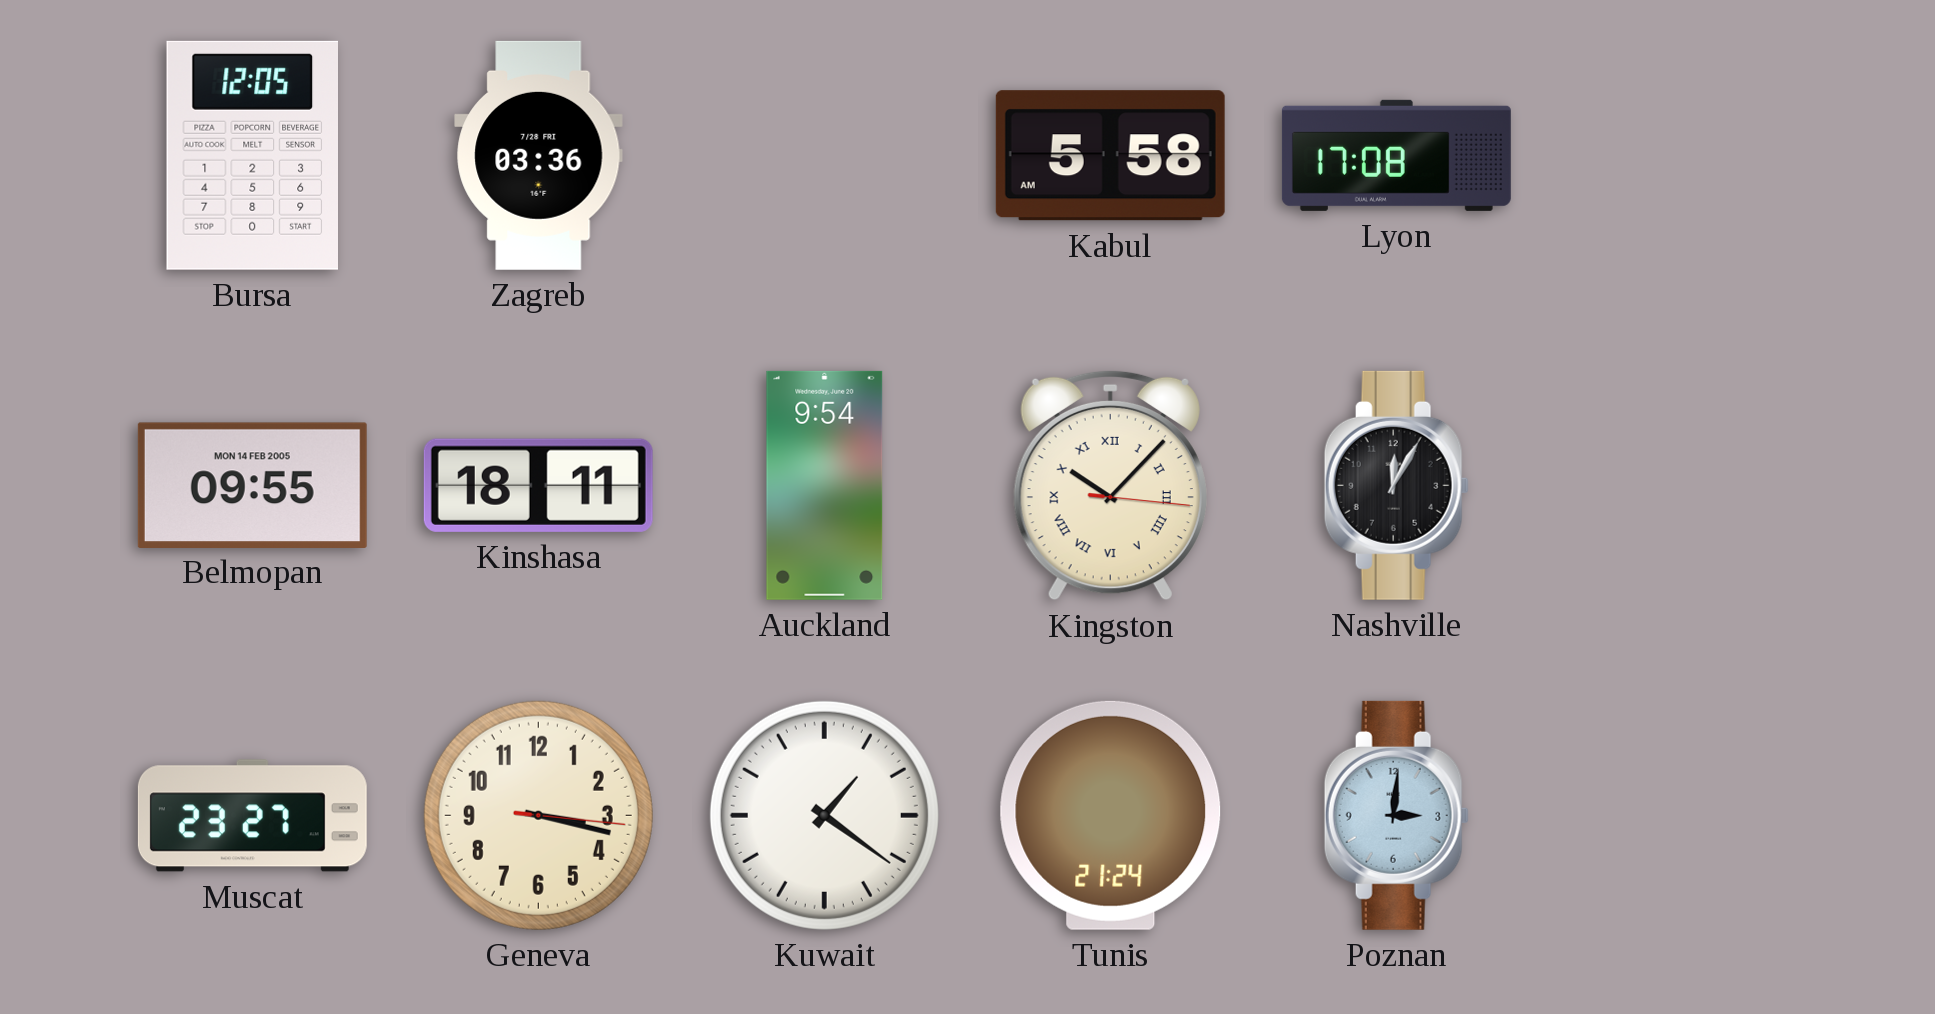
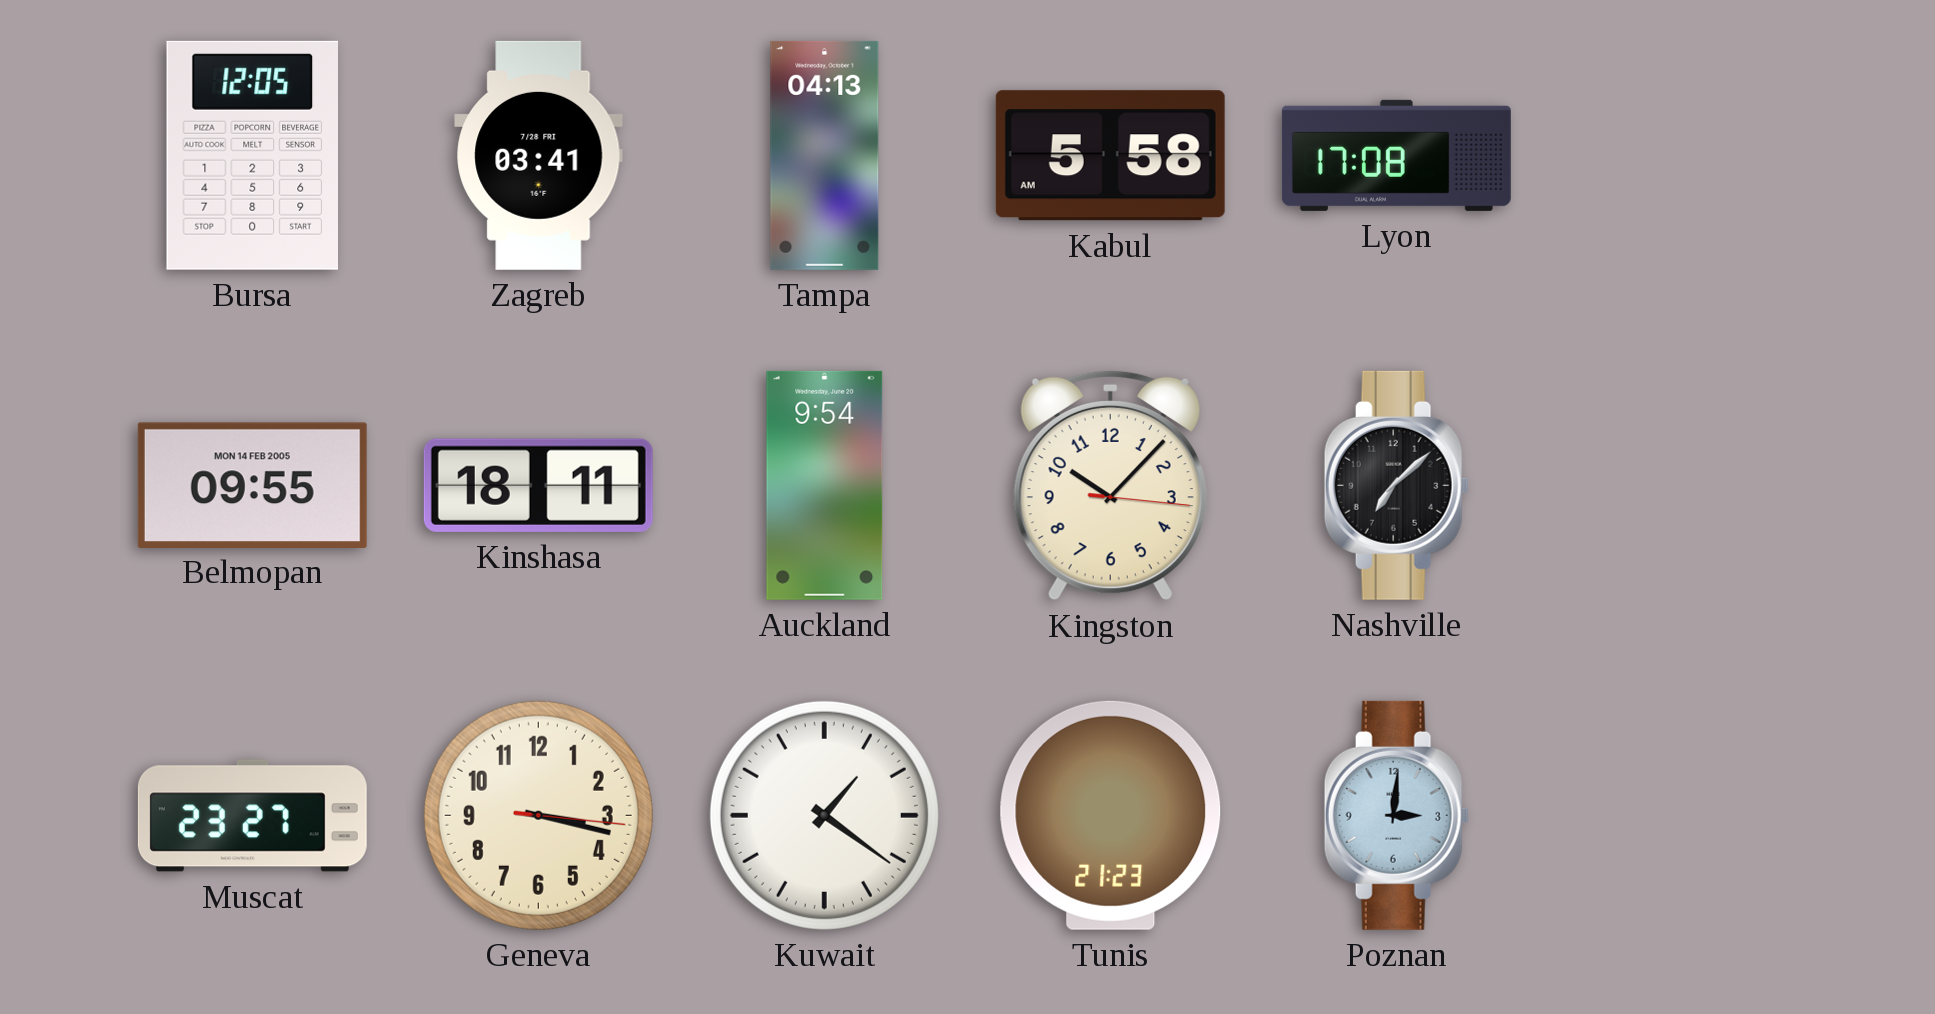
Zagreb: 03:36 -> 03:41
Tampa: none -> 04:13
Kingston numerals: Roman -> Arabic
Nashville: 12:05 -> 7:08
Tunis: 21:24 -> 21:23
